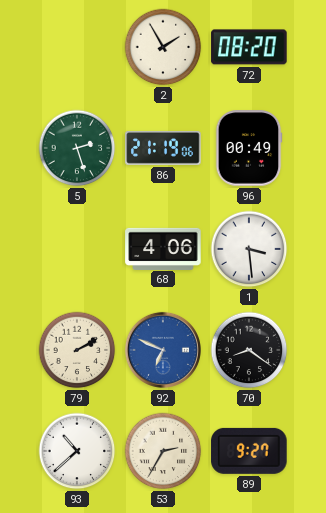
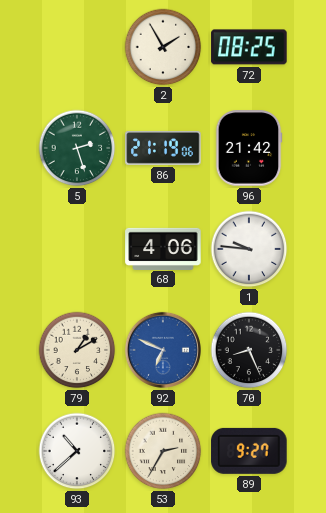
72: 08:20 -> 08:25
96: 00:49 -> 21:42
1: 3:29 -> 9:46
79: 2:10 -> 1:10
70: 8:21 -> 8:26
